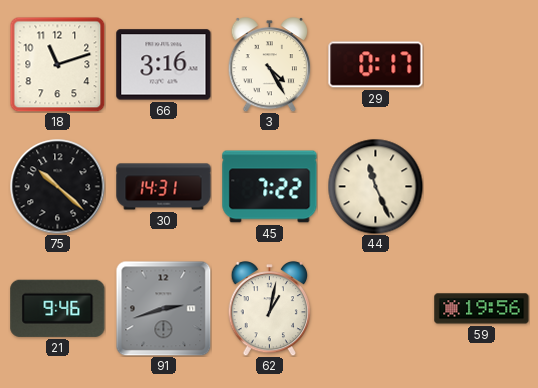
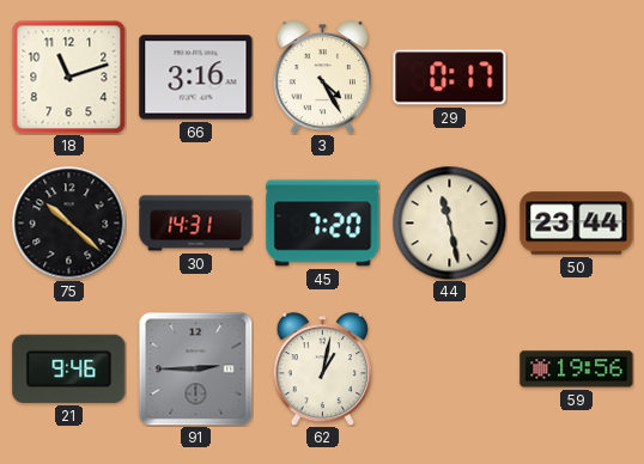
45: 7:22 -> 7:20
44: 11:26 -> 11:28
50: none -> 23:44
91: 2:42 -> 2:45
